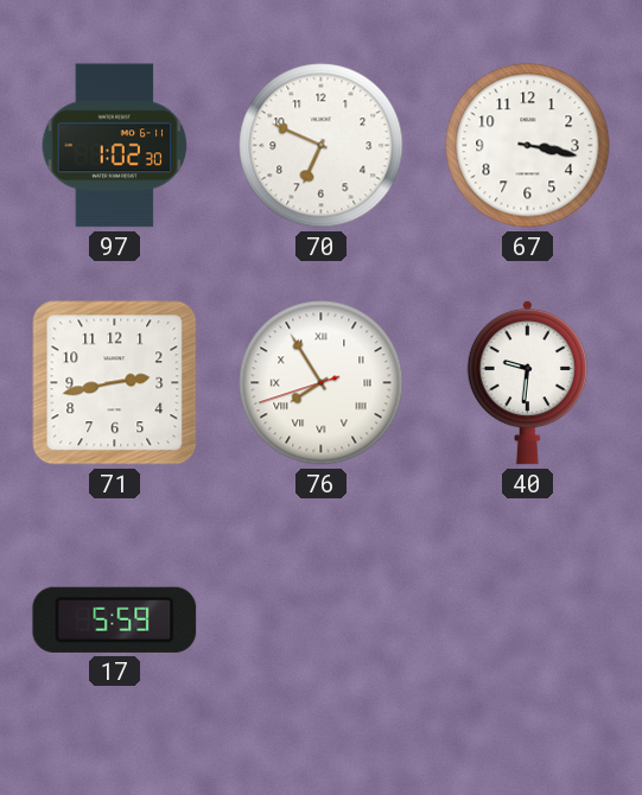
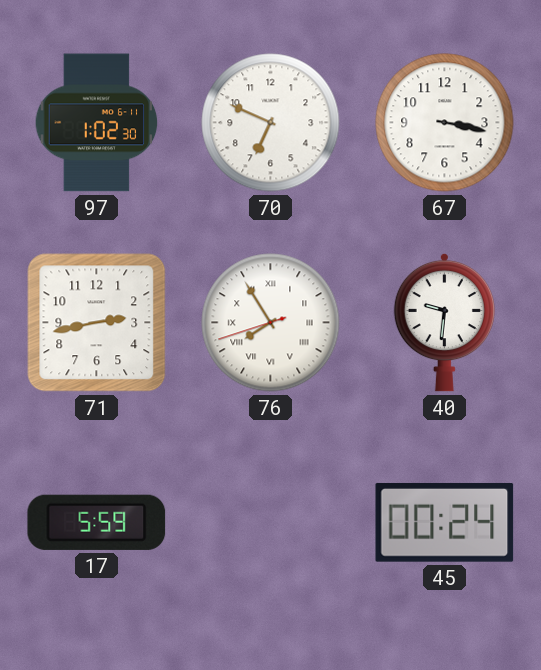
45: none -> 00:24
